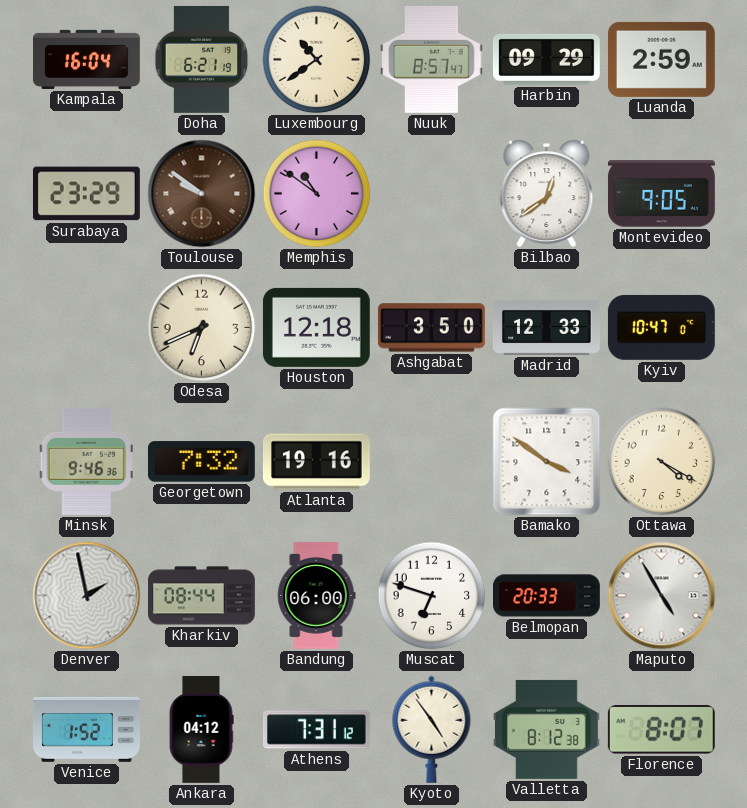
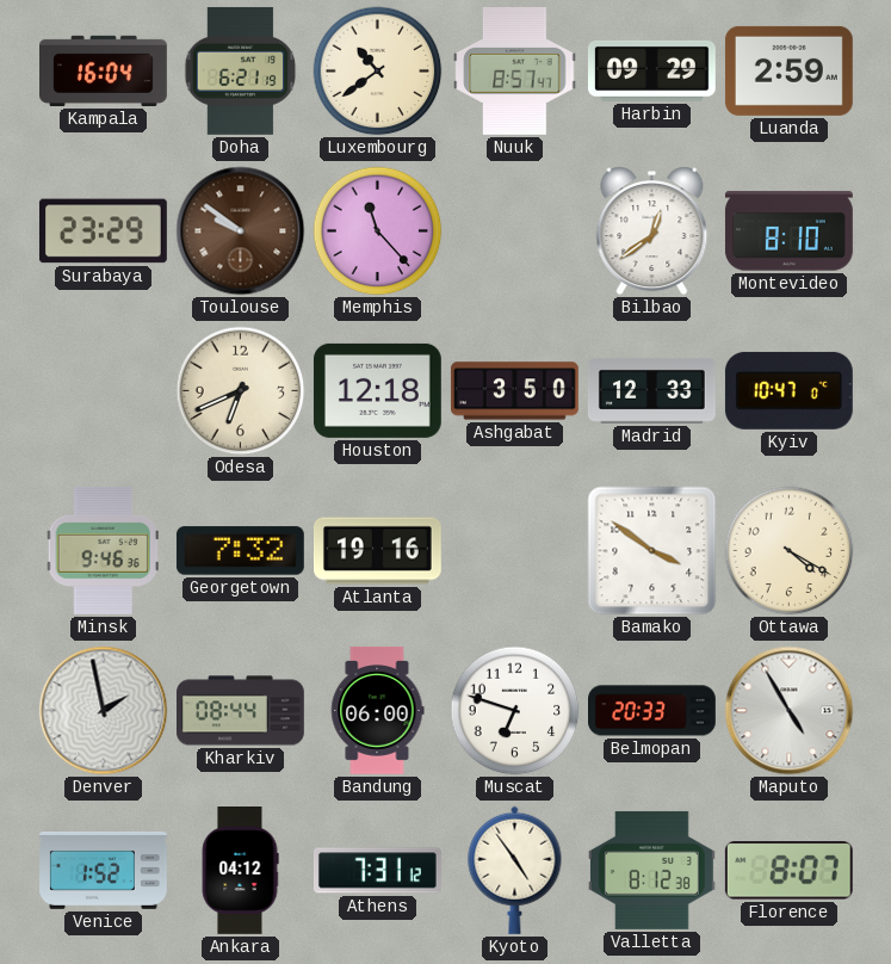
Memphis: 10:51 -> 11:23
Montevideo: 9:05 -> 8:10
